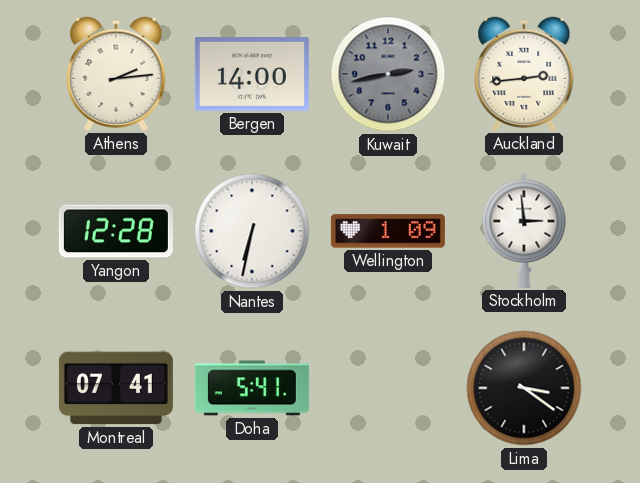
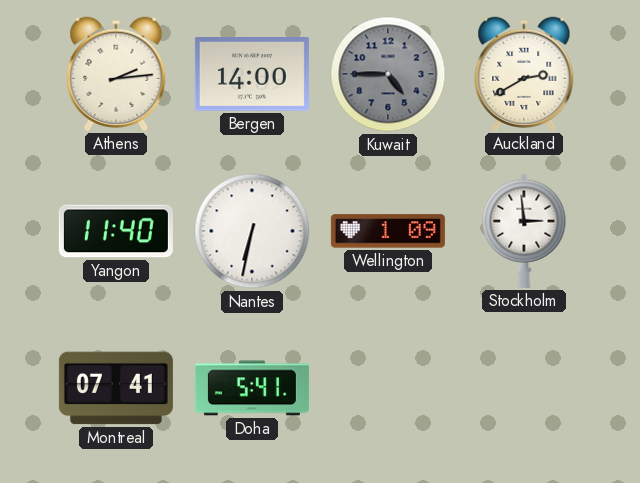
Kuwait: 2:43 -> 4:45
Auckland: 2:44 -> 2:40
Yangon: 12:28 -> 11:40
Lima: 3:21 -> none
